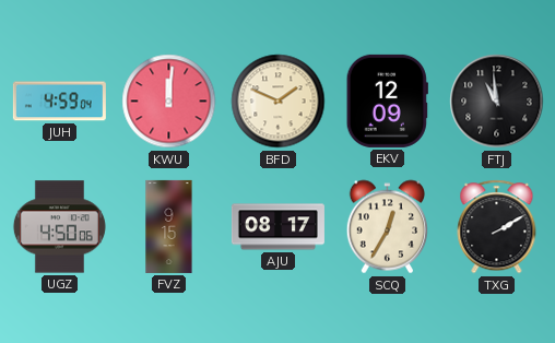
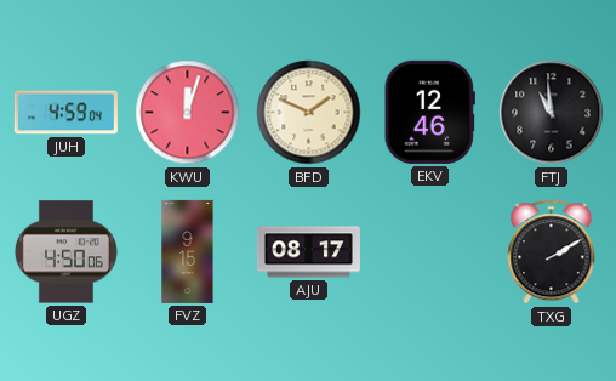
KWU: 12:01 -> 12:03
EKV: 12:09 -> 12:46
SCQ: 12:35 -> none
